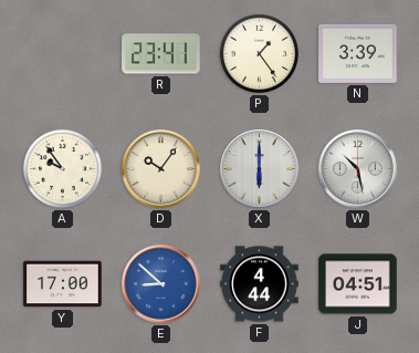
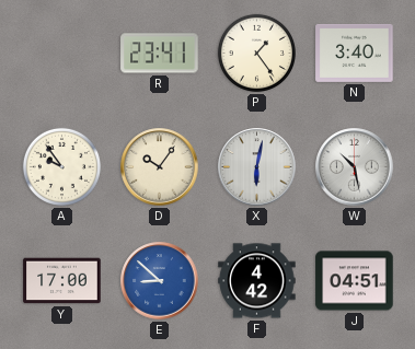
N: 3:39 -> 3:40
X: 6:00 -> 6:02
F: 4:44 -> 4:42
